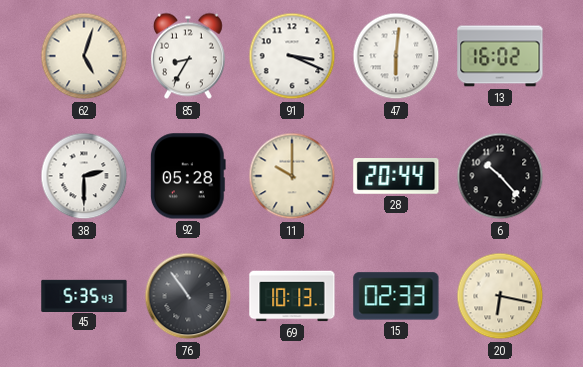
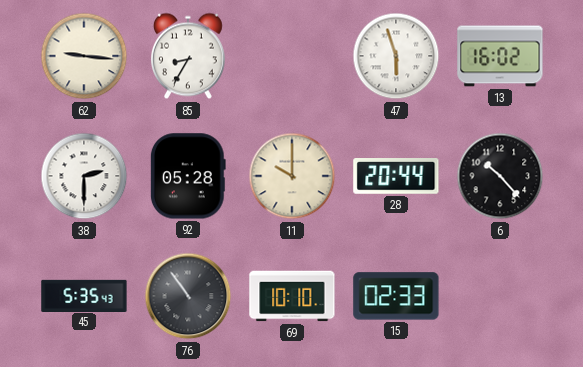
62: 5:03 -> 9:16
91: 3:19 -> none
47: 6:01 -> 5:57
69: 10:13 -> 10:10
20: 6:17 -> none
